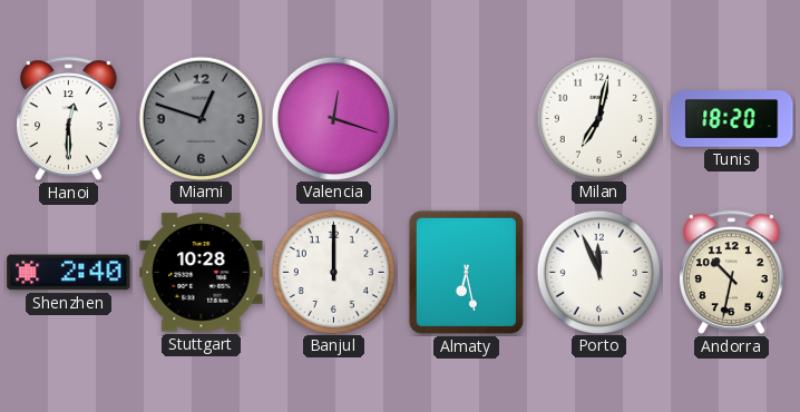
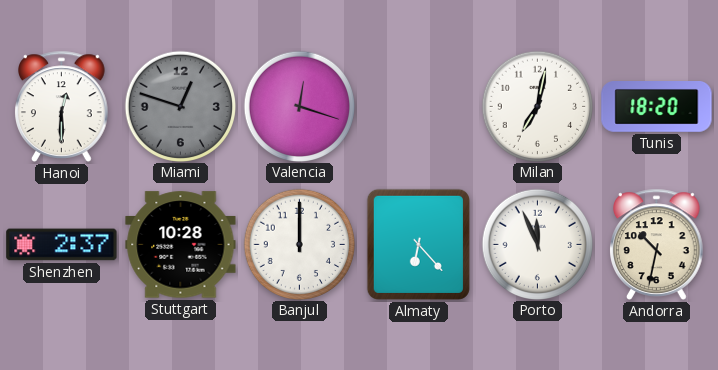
Shenzhen: 2:40 -> 2:37
Almaty: 6:28 -> 6:23
